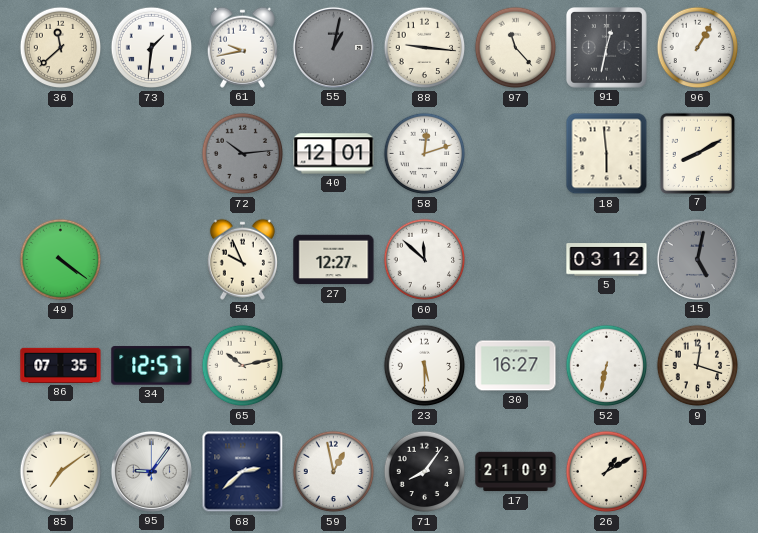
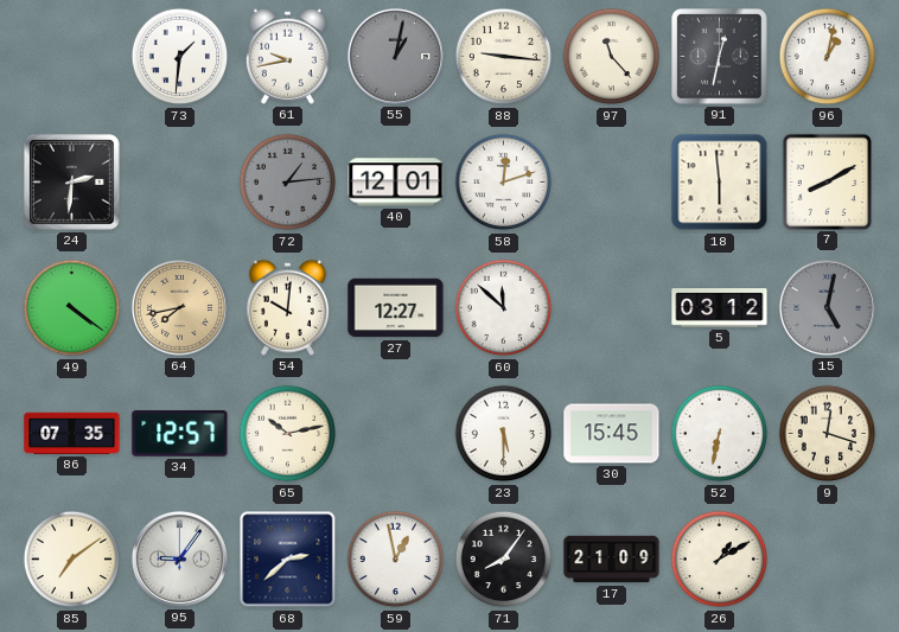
36: 11:38 -> none
96: 1:05 -> 1:02
24: none -> 2:31
72: 10:14 -> 1:14
64: none -> 7:43
54: 9:56 -> 10:01
30: 16:27 -> 15:45
